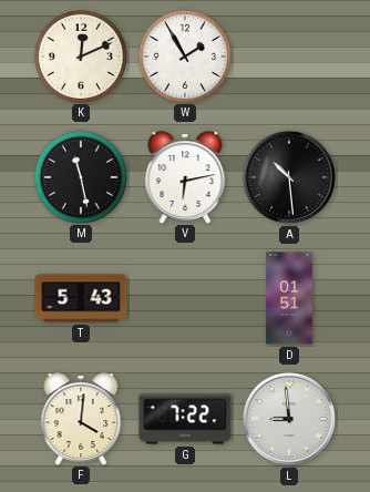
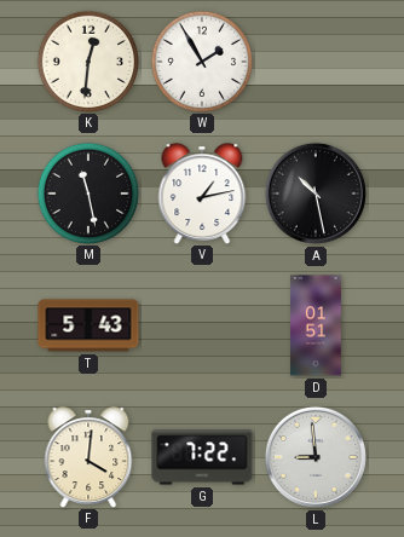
K: 12:11 -> 12:31
V: 6:13 -> 1:13
A: 10:29 -> 10:28
